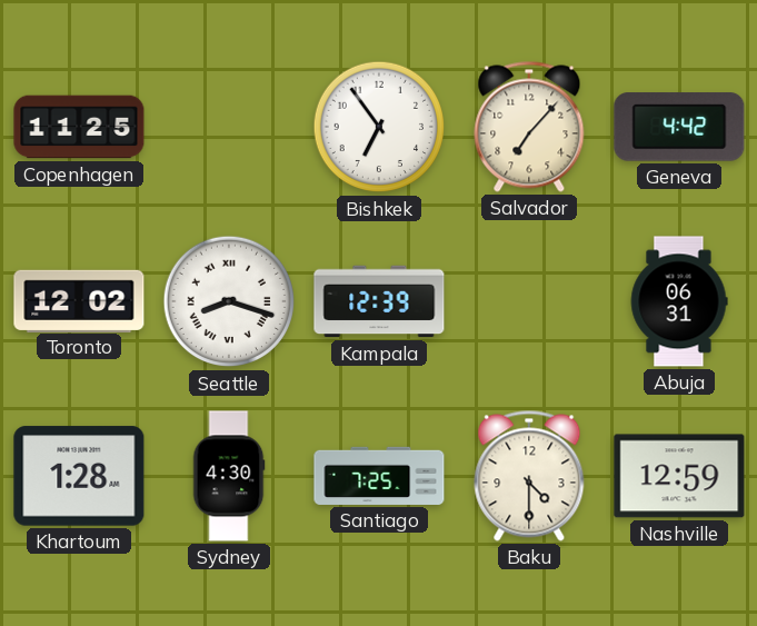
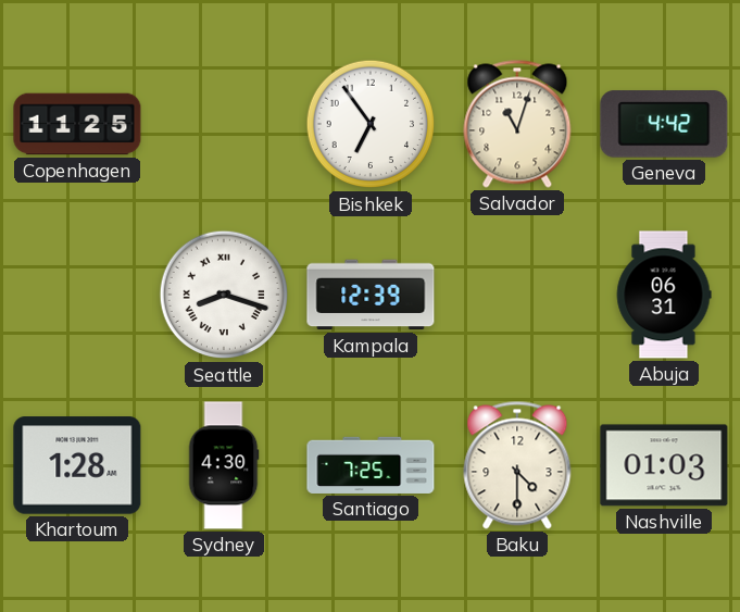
Salvador: 7:07 -> 11:03
Toronto: 12:02 -> none
Nashville: 12:59 -> 01:03
